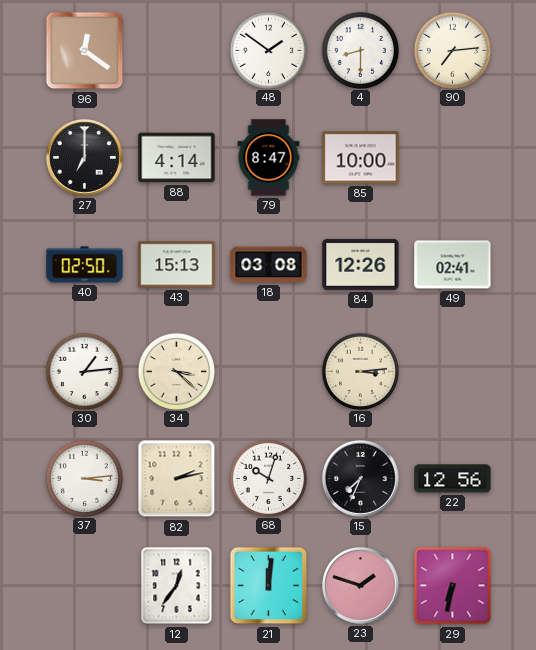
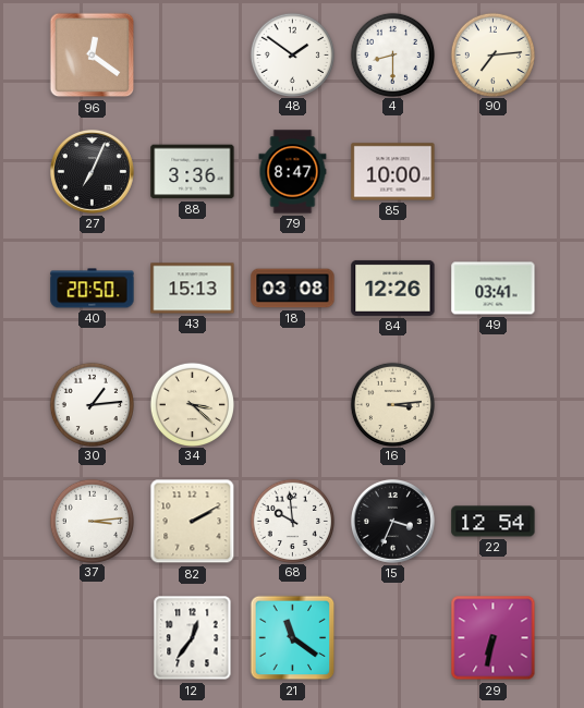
27: 7:00 -> 7:04
88: 4:14 -> 3:36
40: 02:50 -> 20:50
49: 02:41 -> 03:41
82: 2:13 -> 2:10
68: 10:03 -> 9:59
15: 7:34 -> 3:34
22: 12:56 -> 12:54
21: 12:01 -> 11:21
23: 1:48 -> none
